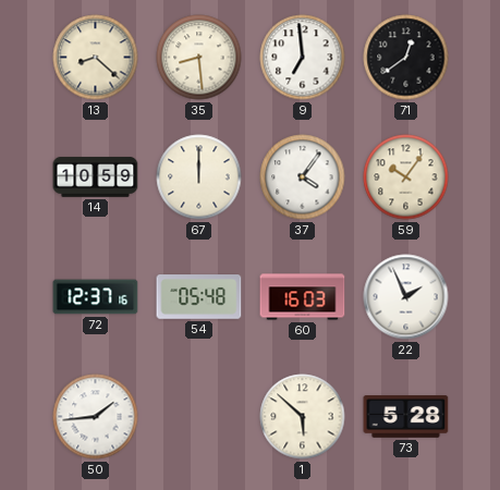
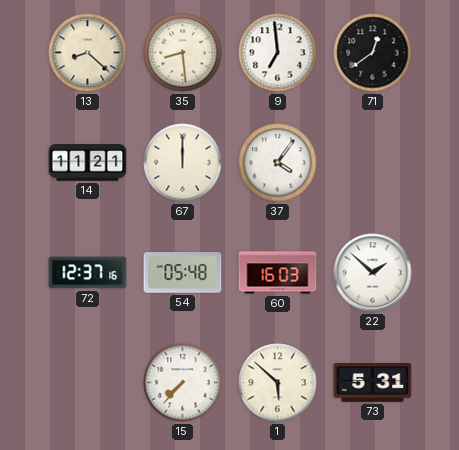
14: 10:59 -> 11:21
59: 10:06 -> none
22: 1:56 -> 1:52
50: 1:44 -> none
15: none -> 7:37
73: 5:28 -> 5:31
